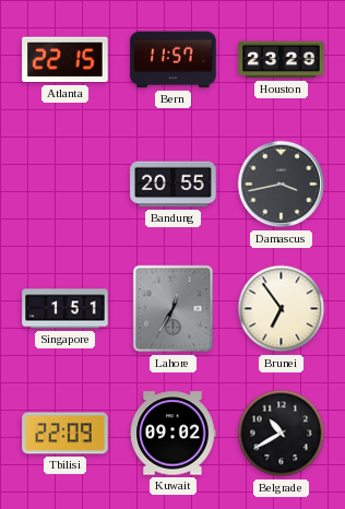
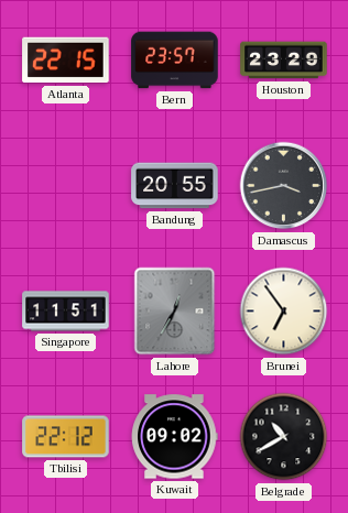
Bern: 11:57 -> 23:57
Singapore: 1:51 -> 11:51
Tbilisi: 22:09 -> 22:12
